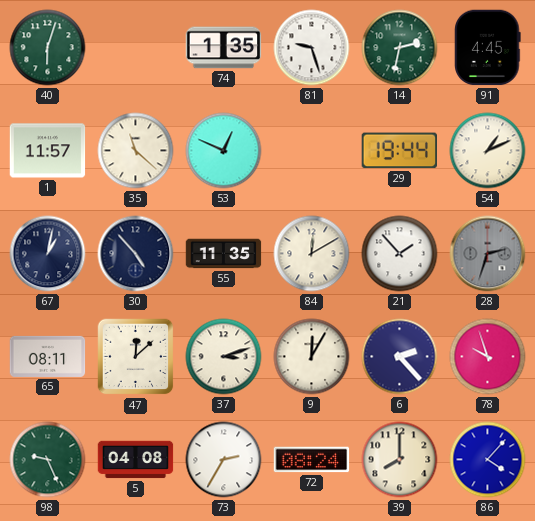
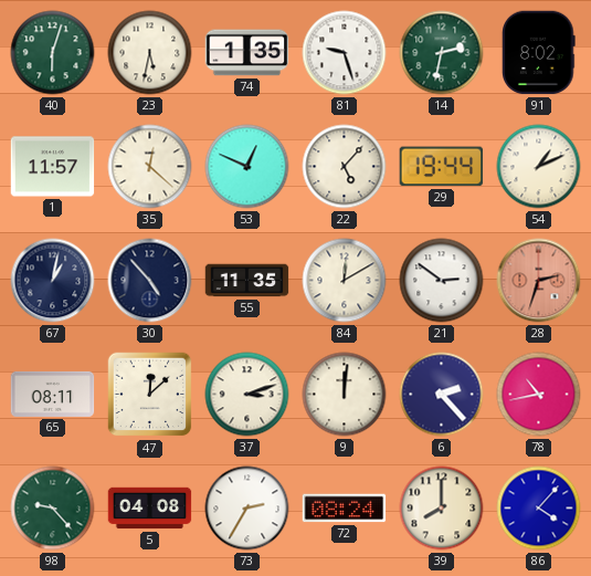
23: none -> 5:32
91: 4:45 -> 8:02
35: 11:22 -> 12:22
22: none -> 5:07
21: 1:53 -> 2:51
28 dial: grey -> salmon
9: 12:05 -> 12:01
78: 9:57 -> 10:43
98: 9:26 -> 9:23
